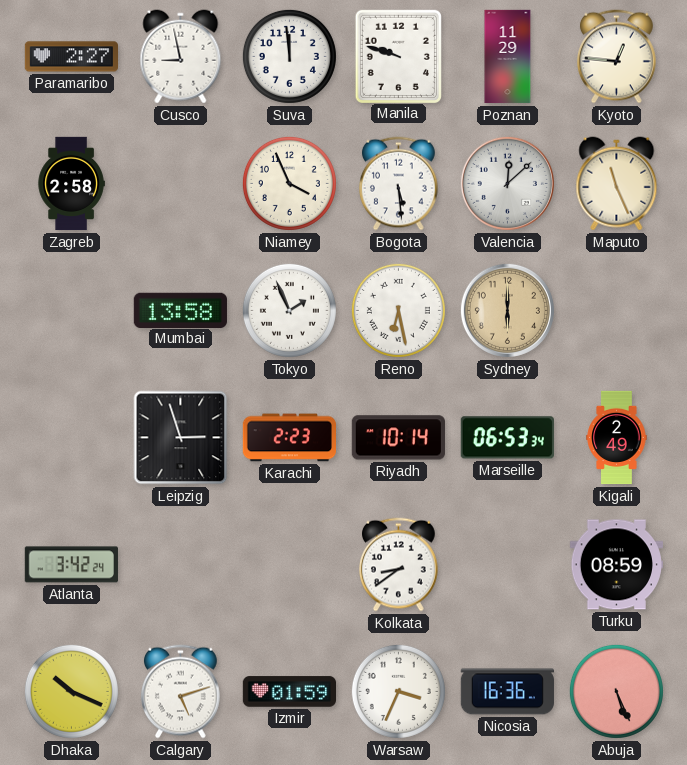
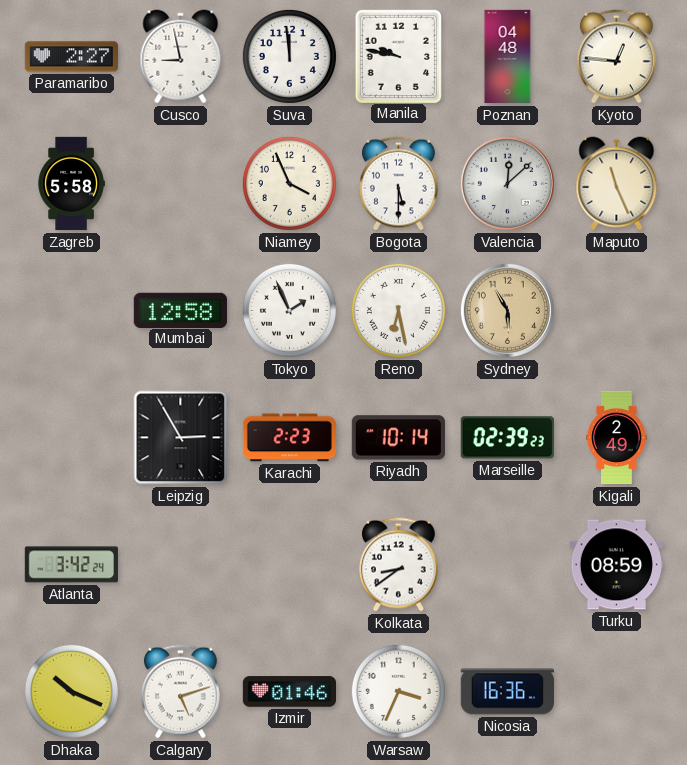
Manila: 9:48 -> 9:47
Poznan: 11:29 -> 04:48
Zagreb: 2:58 -> 5:58
Bogota: 5:29 -> 5:30
Mumbai: 13:58 -> 12:58
Sydney: 6:00 -> 5:55
Leipzig: 2:57 -> 2:55
Marseille: 06:53 -> 02:39
Izmir: 01:59 -> 01:46
Abuja: 5:26 -> none
